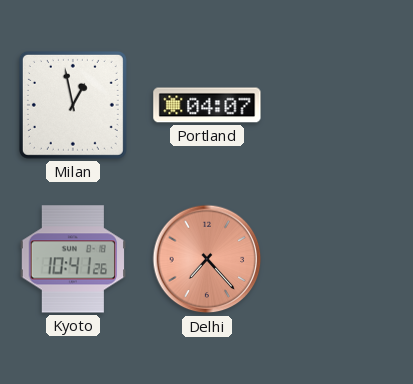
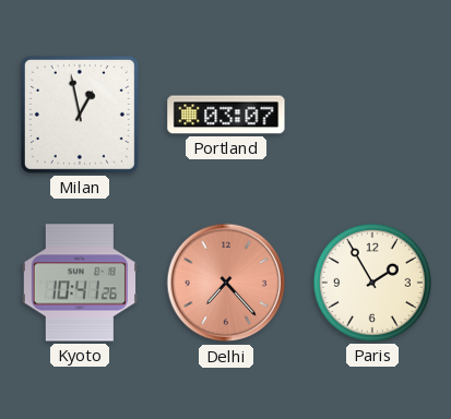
Portland: 04:07 -> 03:07
Paris: none -> 1:55
